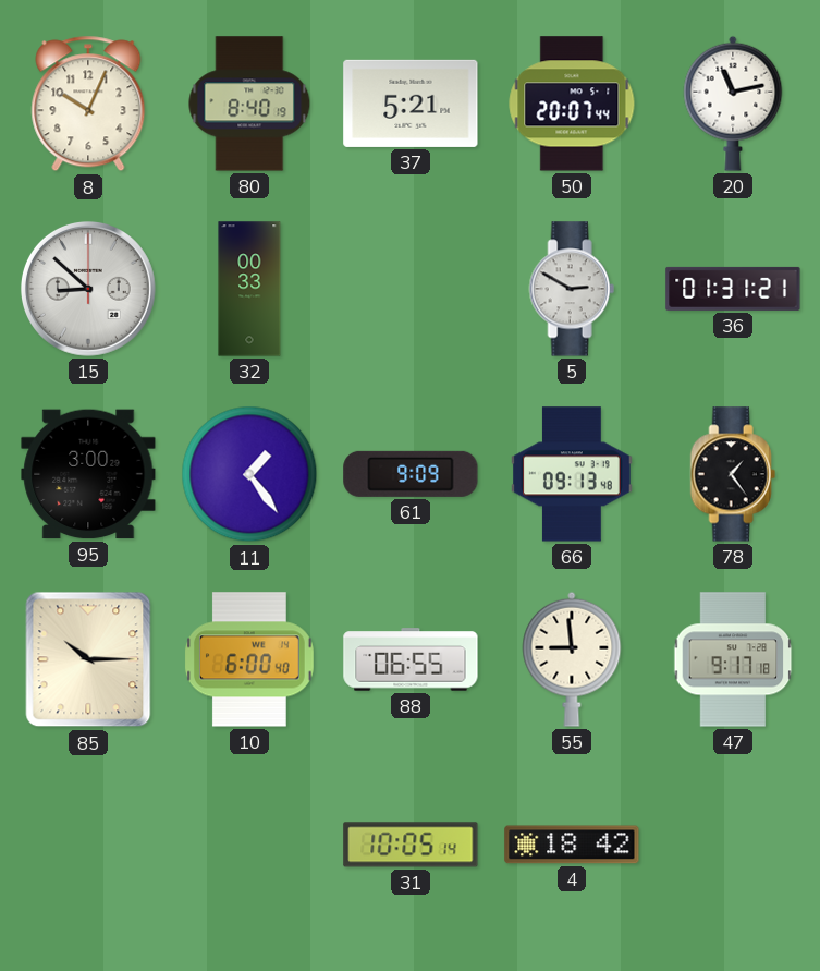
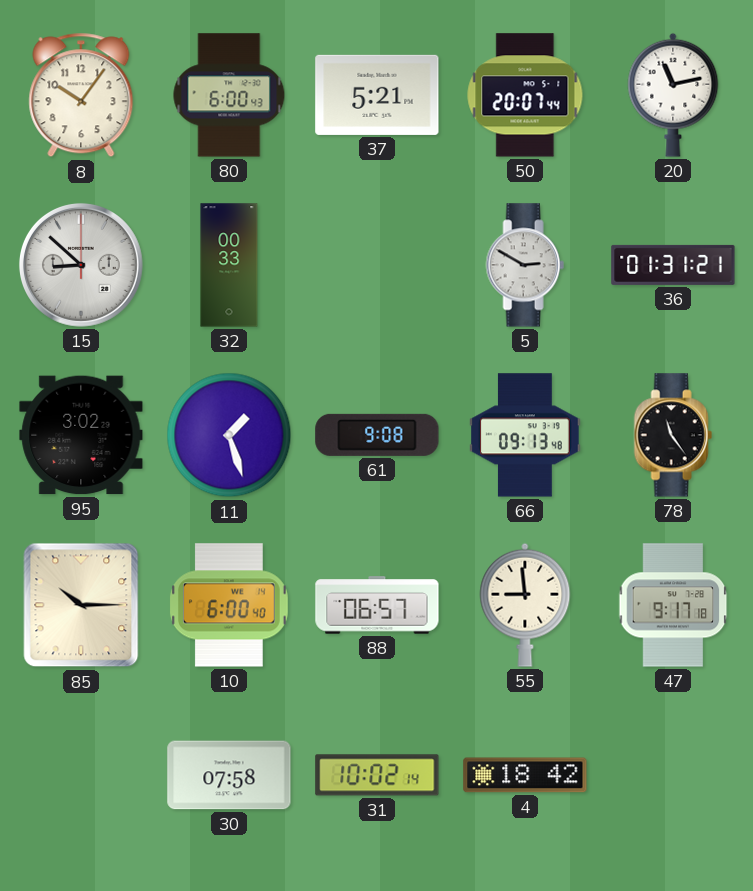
8: 10:04 -> 10:06
80: 8:40 -> 6:00
95: 3:00 -> 3:02
11: 1:24 -> 1:27
61: 9:09 -> 9:08
78: 1:24 -> 11:24
88: 06:55 -> 06:57
30: none -> 07:58
31: 10:05 -> 10:02
